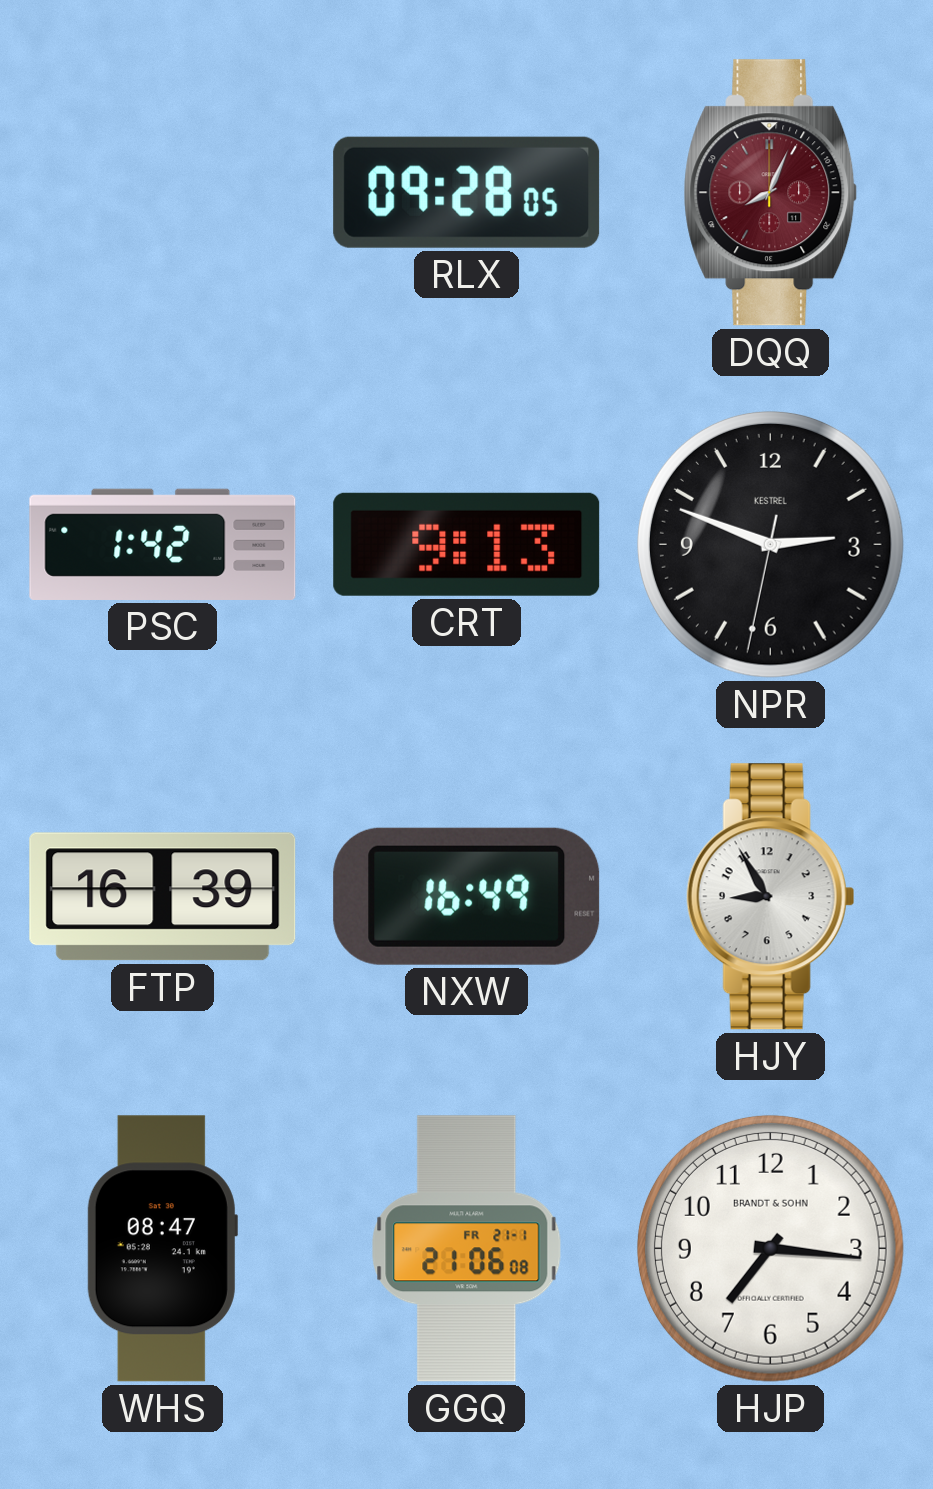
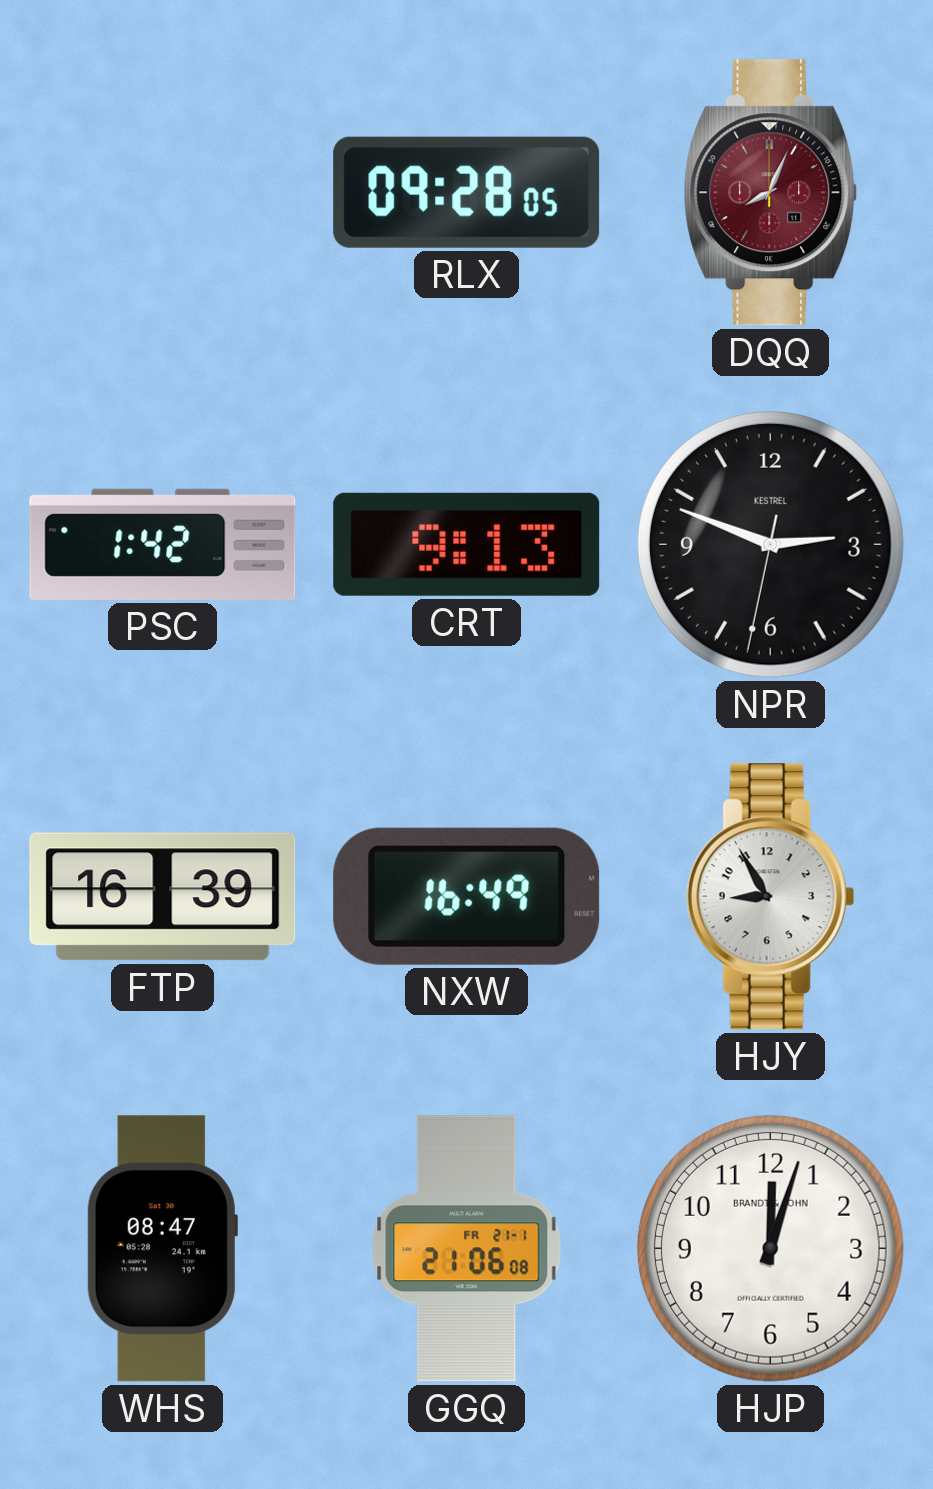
HJP: 7:16 -> 12:03
